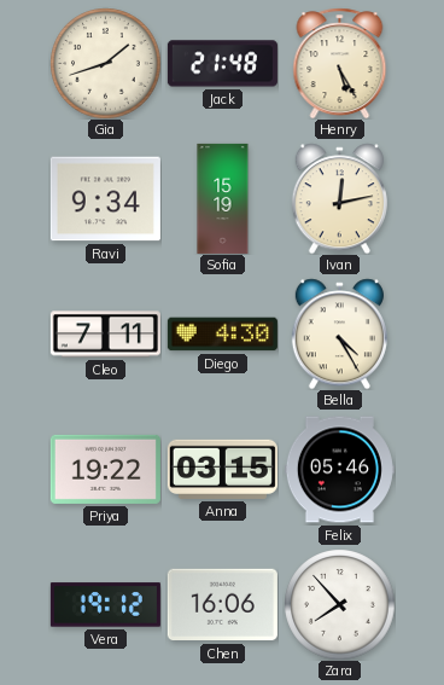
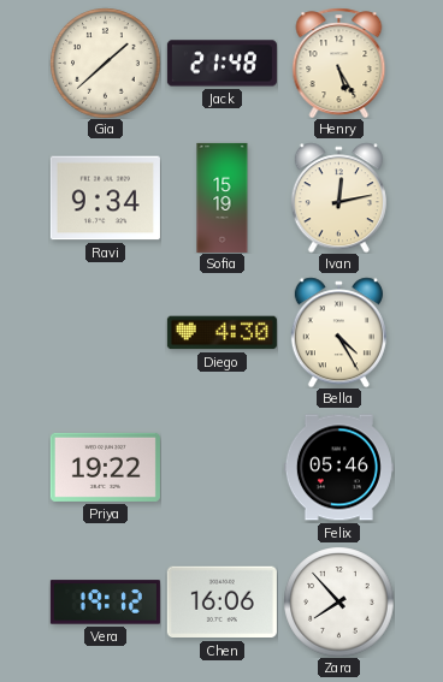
Gia: 1:42 -> 1:38
Cleo: 7:11 -> none
Anna: 03:15 -> none
